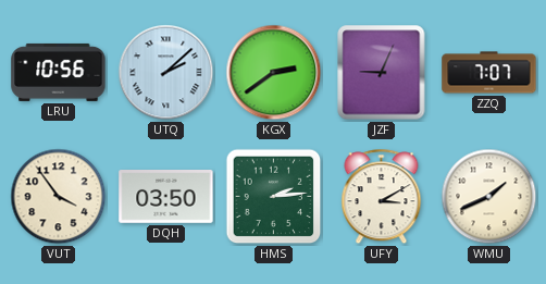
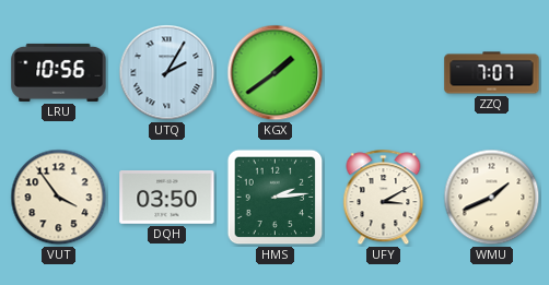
UTQ: 2:08 -> 2:05
KGX: 2:39 -> 1:39
JZF: 9:04 -> none
